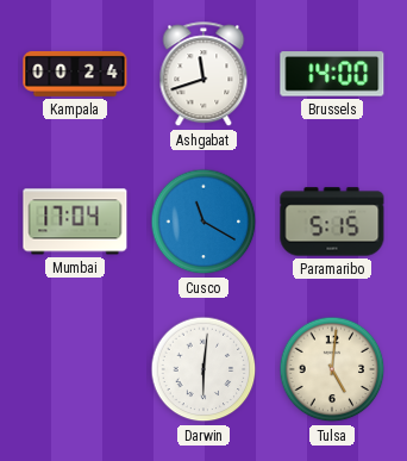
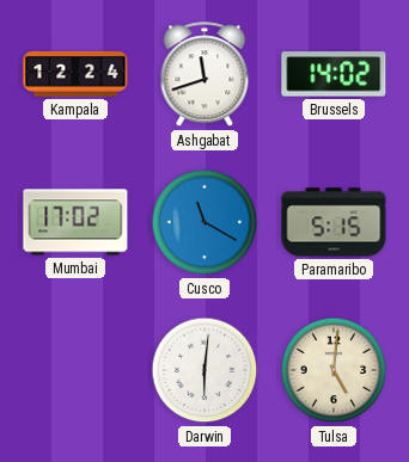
Kampala: 00:24 -> 12:24
Brussels: 14:00 -> 14:02
Mumbai: 17:04 -> 17:02
